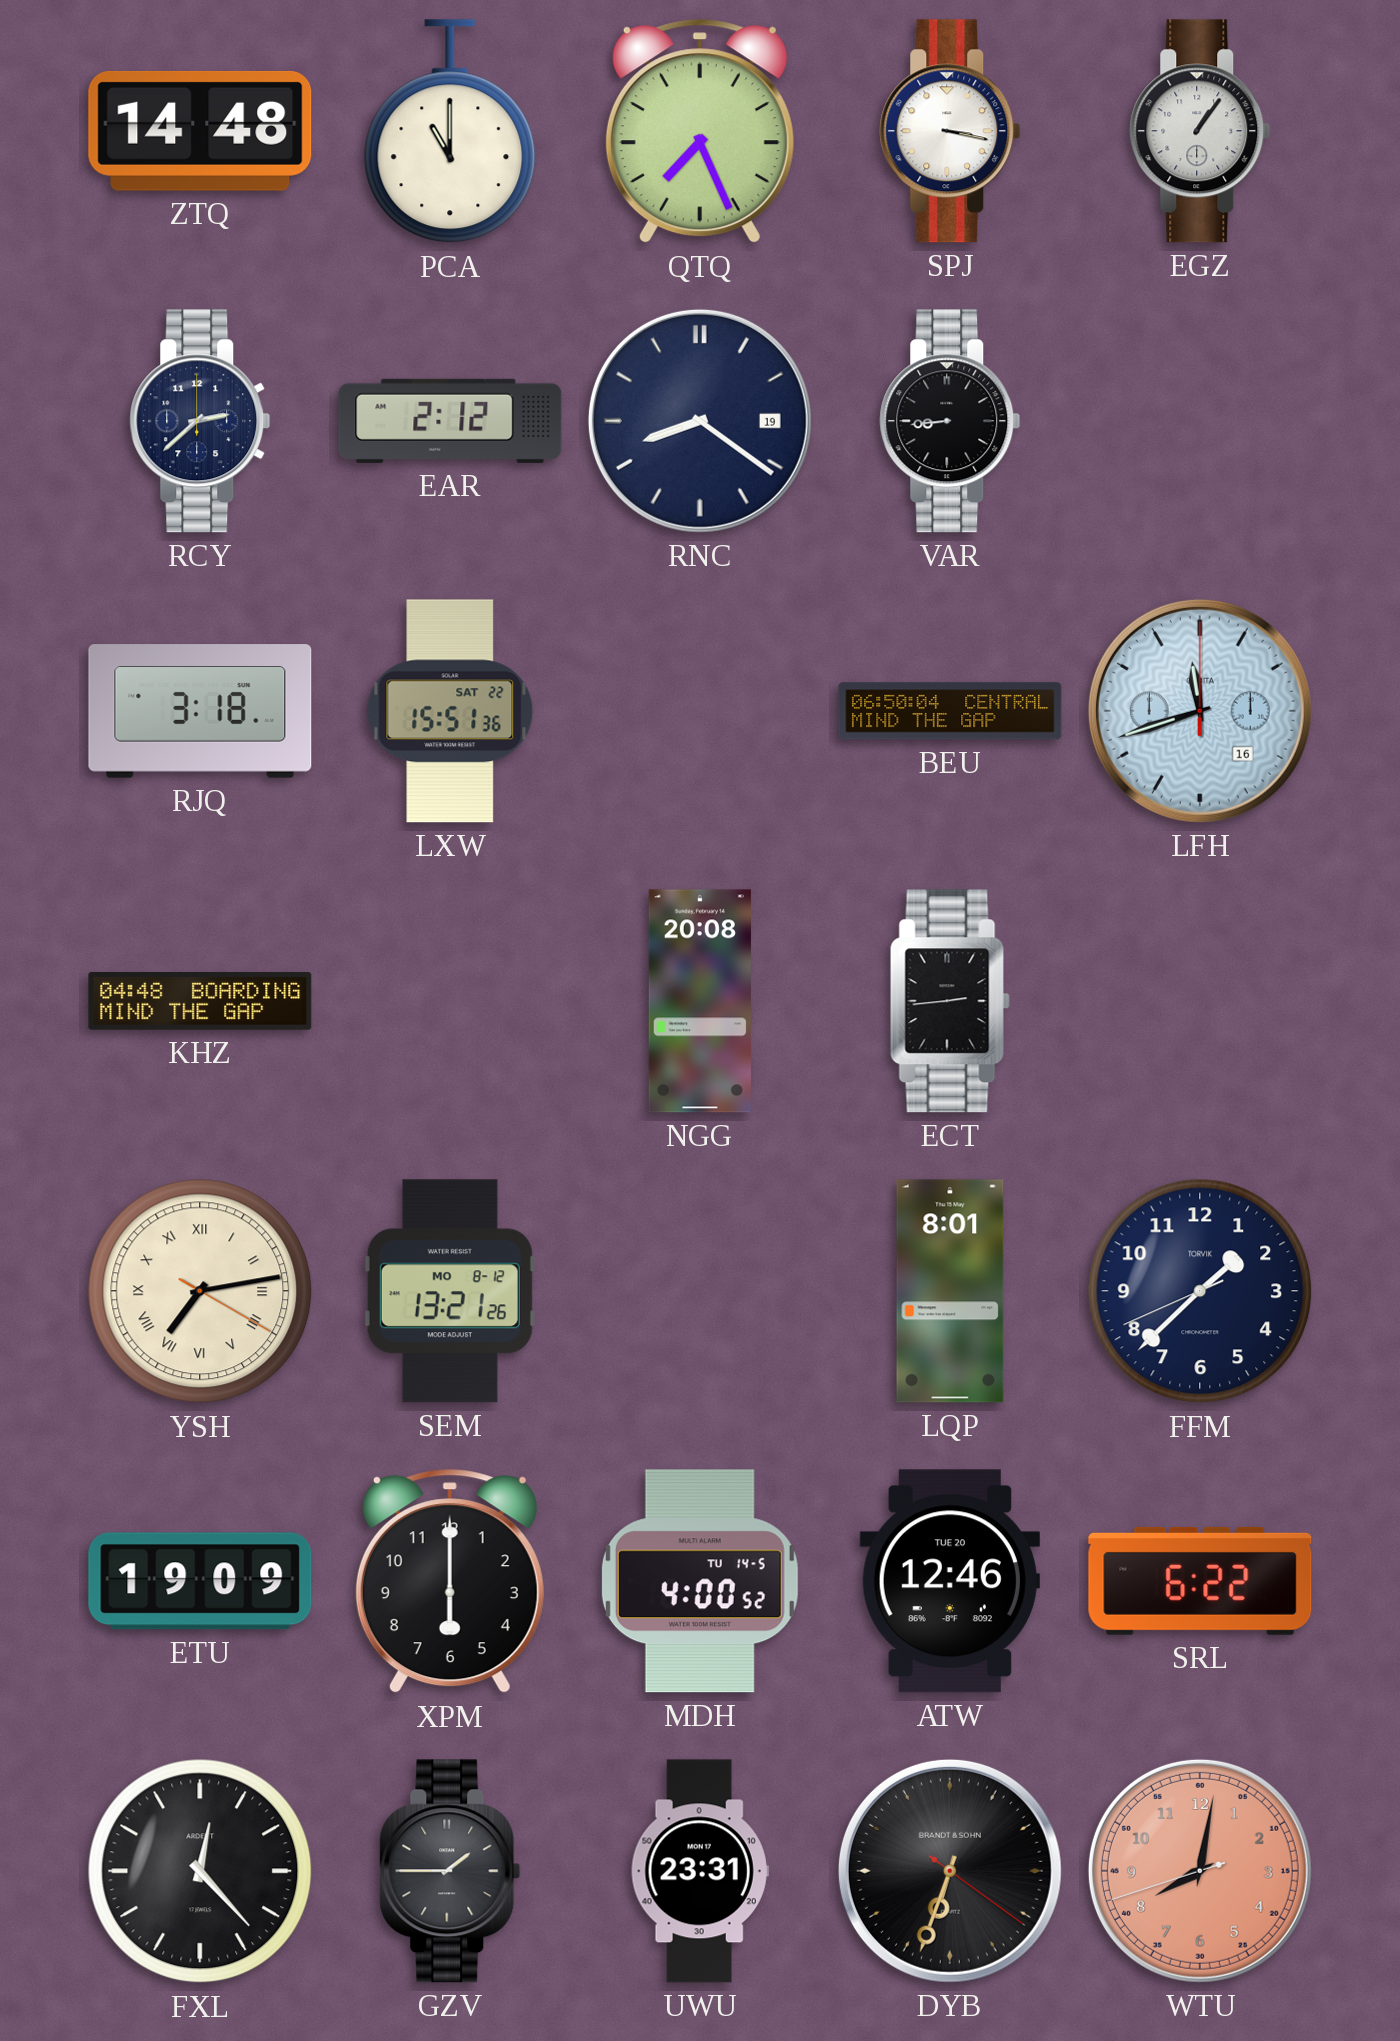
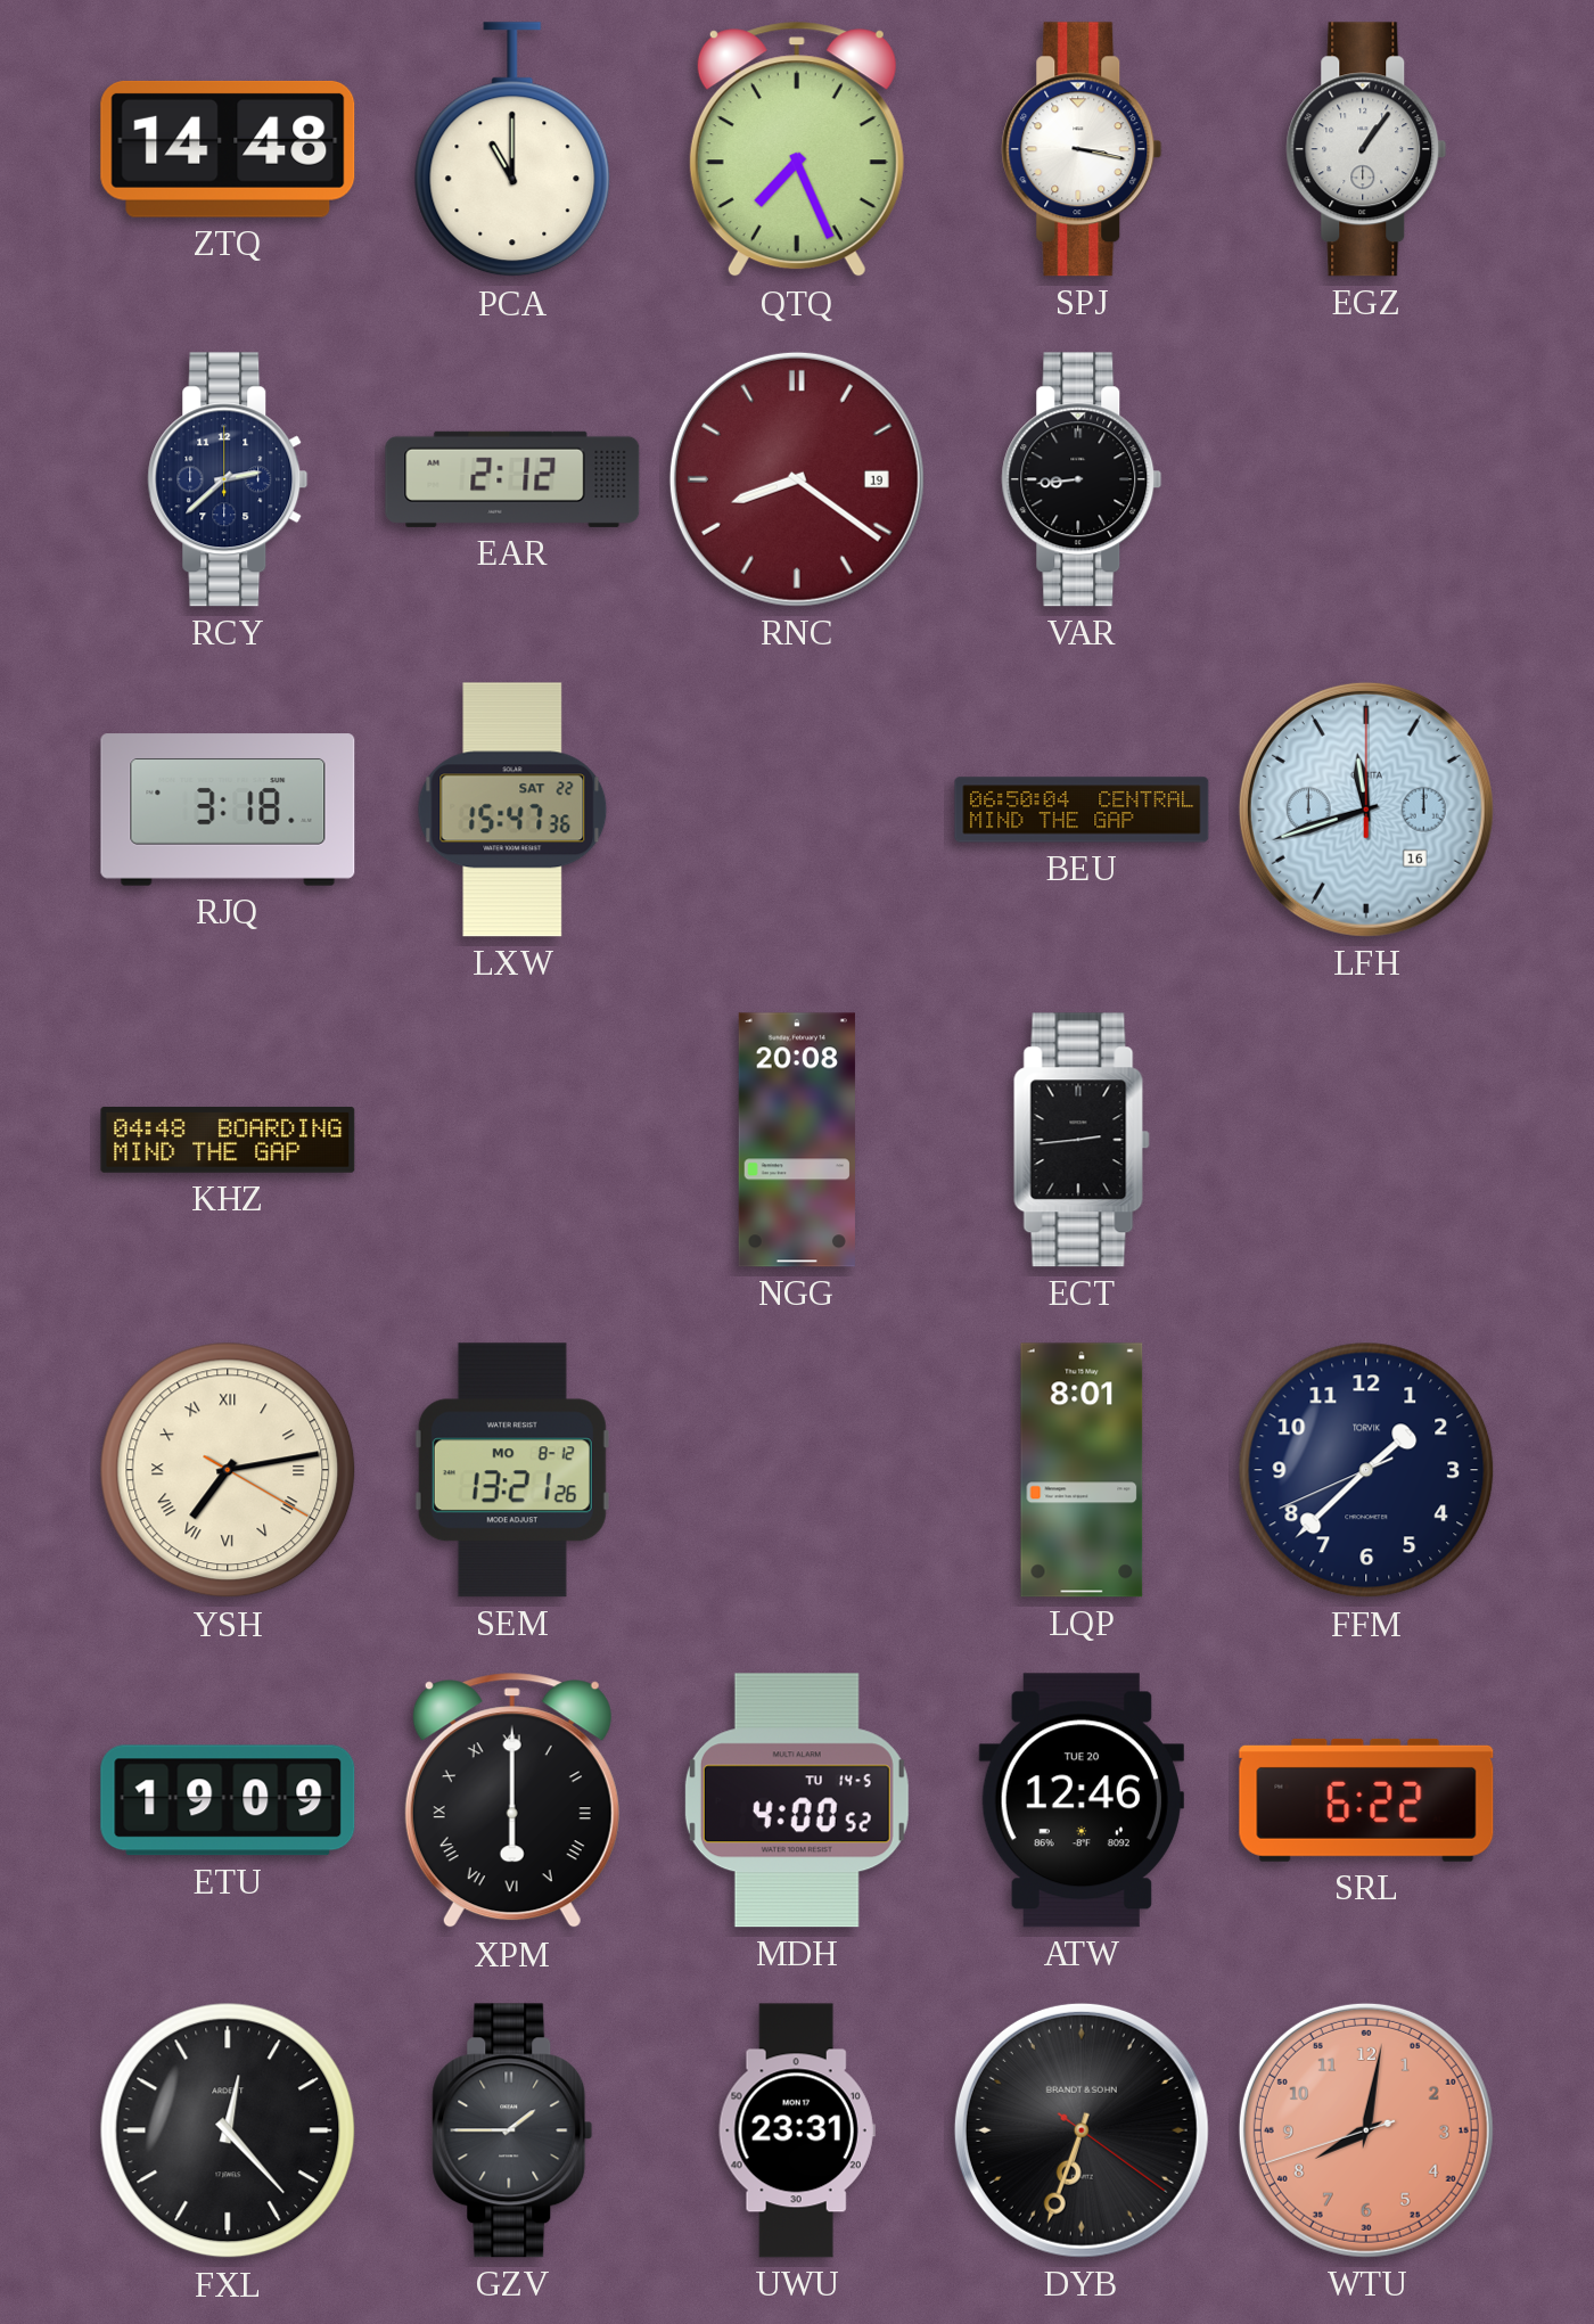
RNC dial: navy -> burgundy
LXW: 15:51 -> 15:47
XPM numerals: Arabic -> Roman
